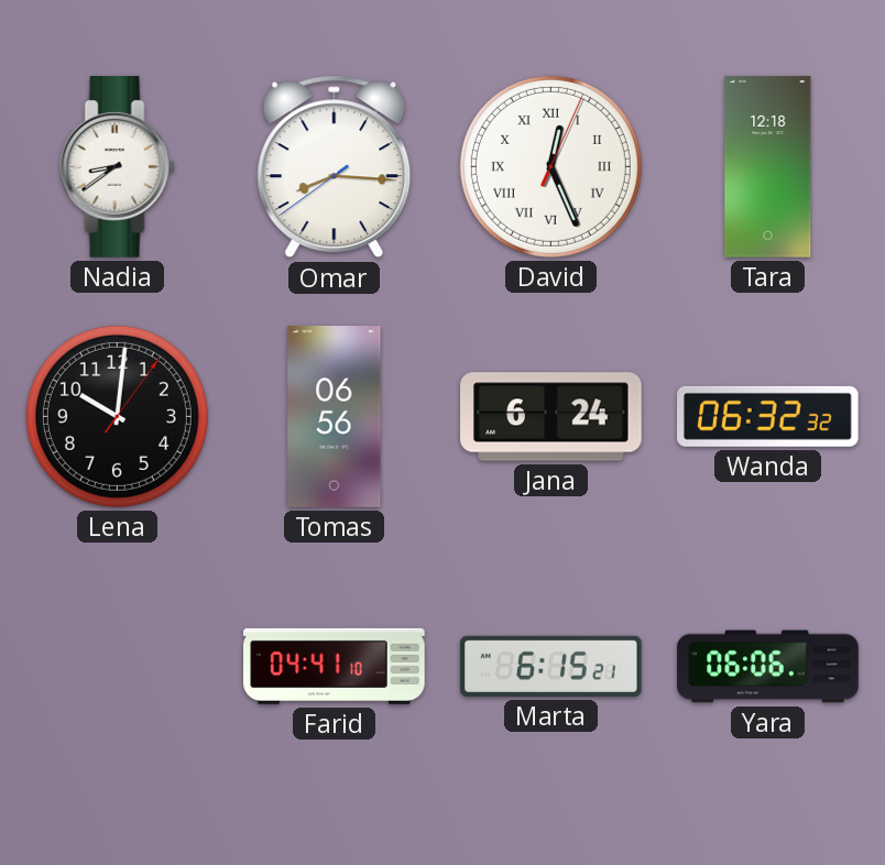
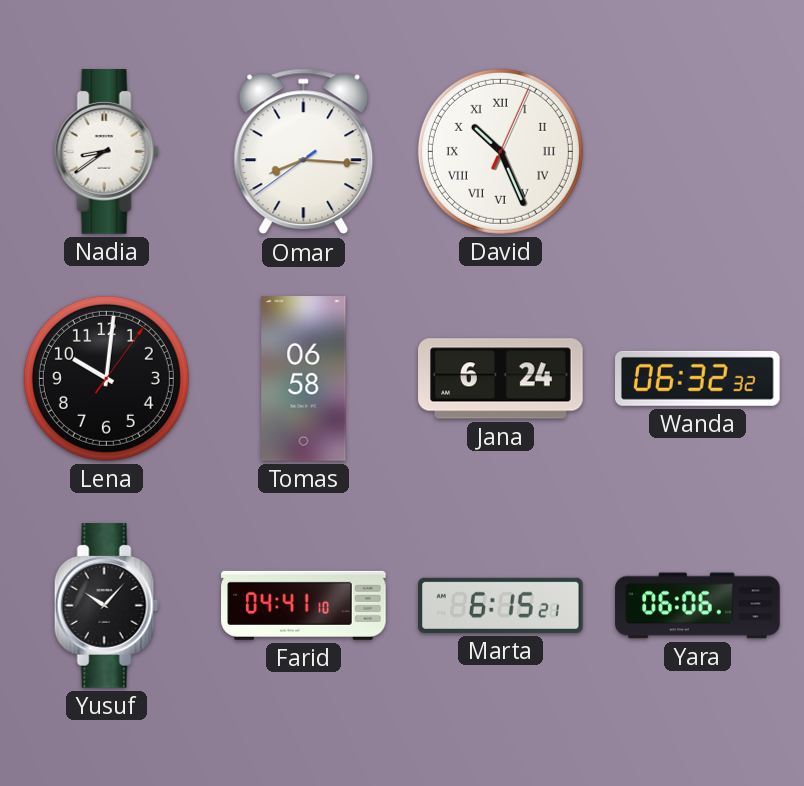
David: 12:26 -> 10:26
Tara: 12:18 -> none
Tomas: 06:56 -> 06:58
Yusuf: none -> 10:07
